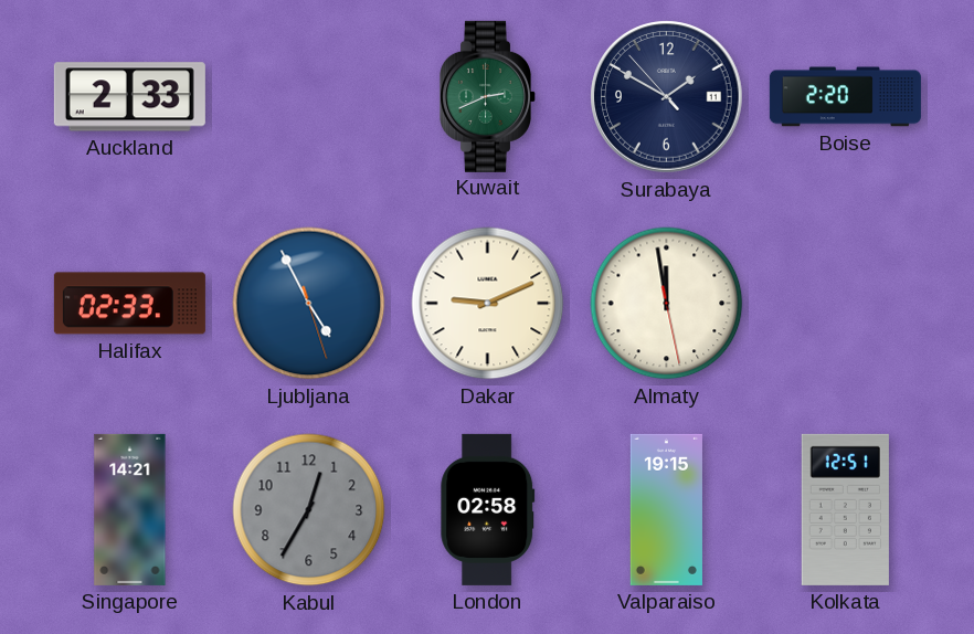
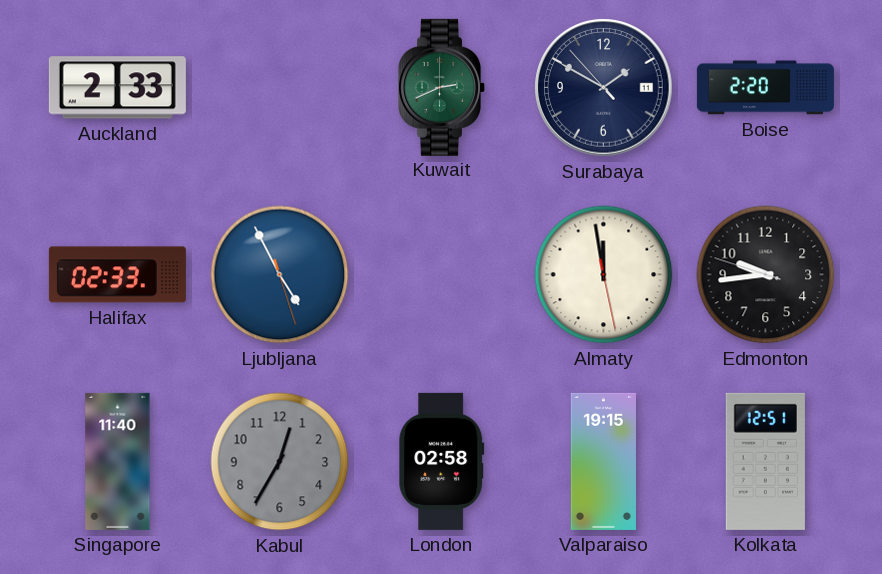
Dakar: 9:11 -> none
Edmonton: none -> 9:43
Singapore: 14:21 -> 11:40
